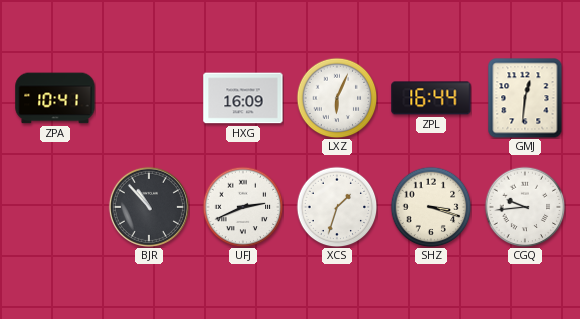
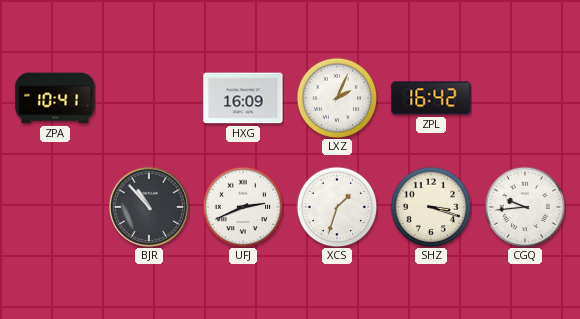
LXZ: 6:04 -> 2:04
ZPL: 16:44 -> 16:42
GMJ: 12:31 -> none
